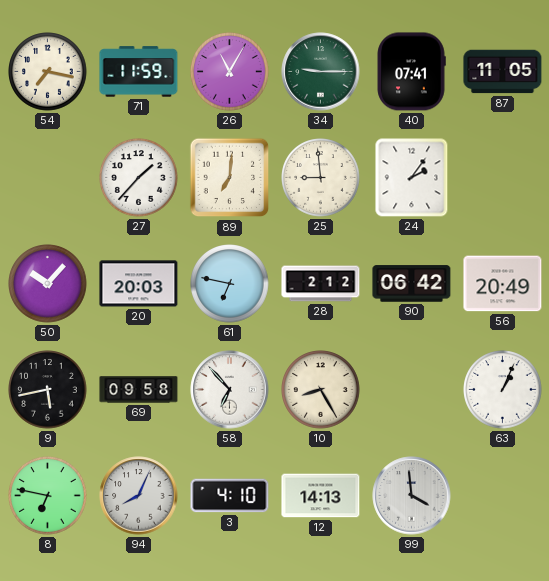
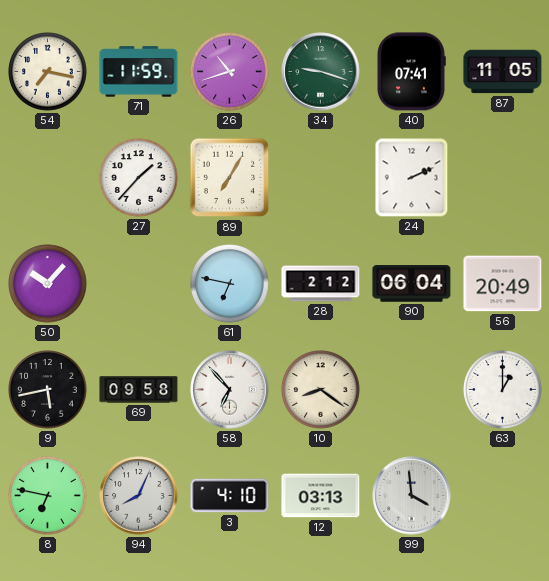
26: 11:05 -> 10:42
34: 9:15 -> 9:18
89: 7:01 -> 7:05
25: 8:59 -> none
24: 2:06 -> 2:11
20: 20:03 -> none
90: 06:42 -> 06:04
10: 8:25 -> 8:21
63: 1:04 -> 1:00
12: 14:13 -> 03:13
